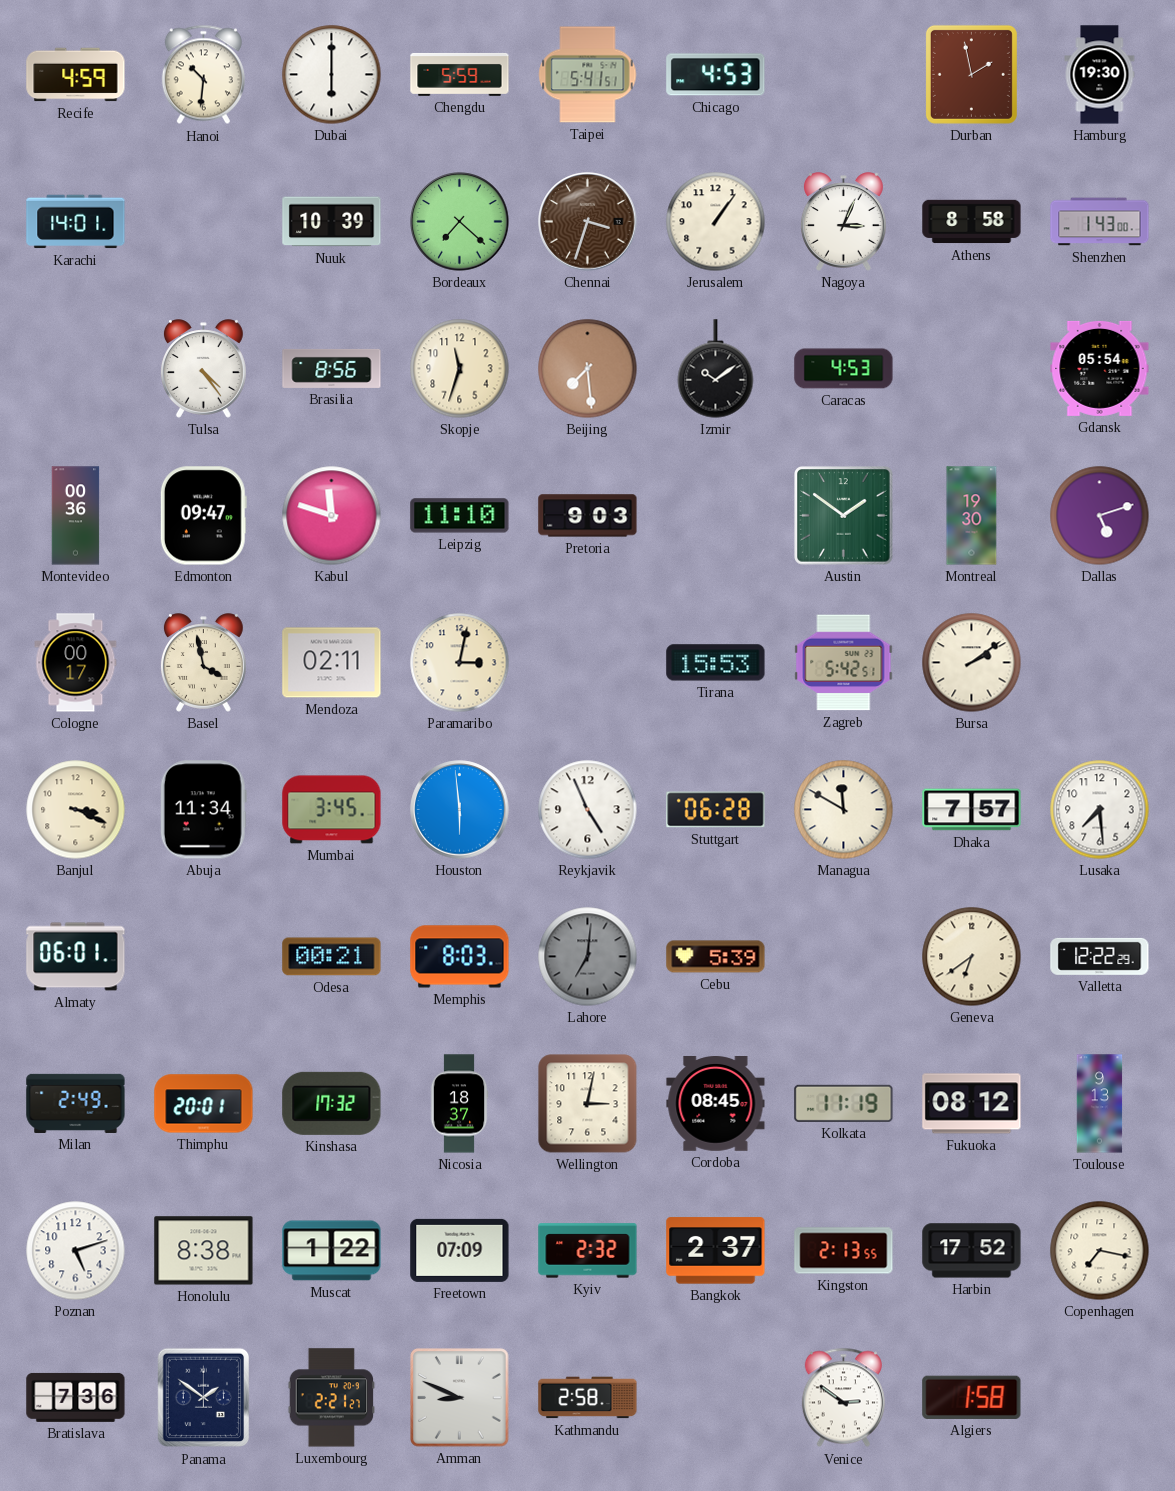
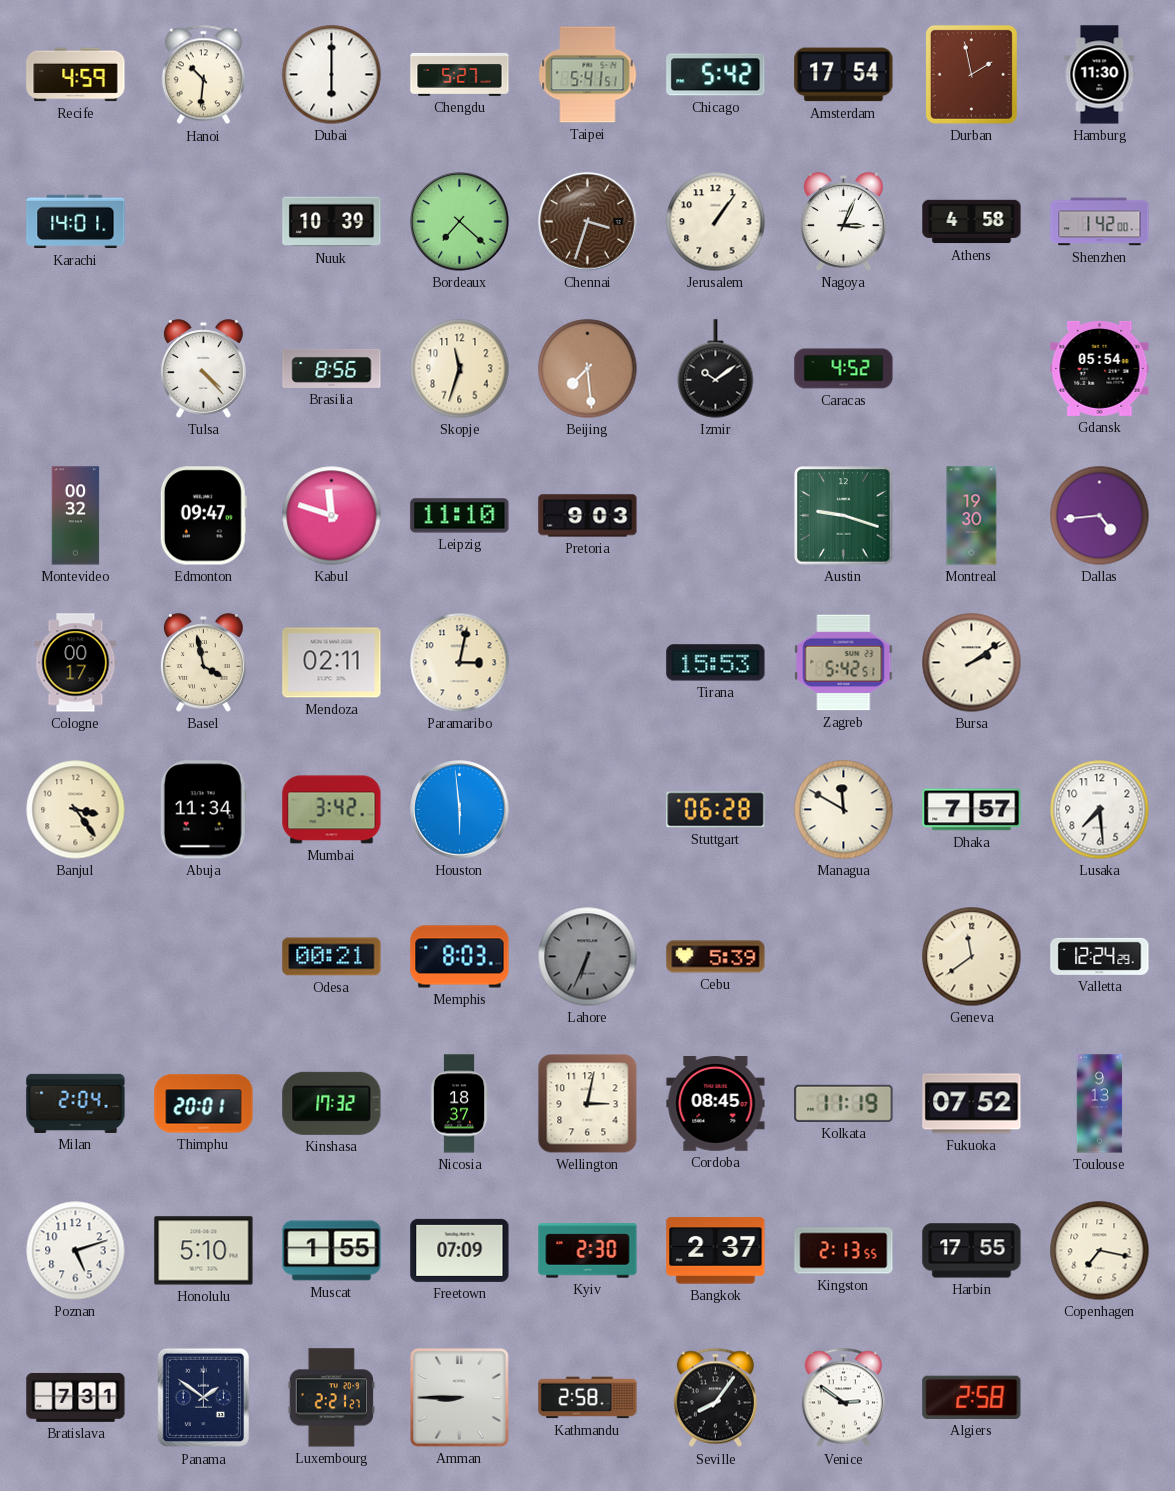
Chengdu: 5:59 -> 5:27
Chicago: 4:53 -> 5:42
Amsterdam: none -> 17:54
Hamburg: 19:30 -> 11:30
Athens: 8:58 -> 4:58
Shenzhen: 1:43 -> 1:42
Tulsa: 4:24 -> 4:23
Caracas: 4:53 -> 4:52
Montevideo: 00:36 -> 00:32
Austin: 1:51 -> 9:18
Dallas: 5:12 -> 4:44
Banjul: 3:19 -> 3:24
Mumbai: 3:45 -> 3:42
Reykjavik: 4:56 -> none
Almaty: 06:01 -> none
Lahore: 7:01 -> 6:34
Geneva: 6:39 -> 11:39
Valletta: 12:22 -> 12:24
Milan: 2:49 -> 2:04
Fukuoka: 08:12 -> 07:52
Honolulu: 8:38 -> 5:10
Muscat: 1:22 -> 1:55
Kyiv: 2:32 -> 2:30
Harbin: 17:52 -> 17:55
Bratislava: 7:36 -> 7:31
Amman: 8:49 -> 8:45
Seville: none -> 8:06
Algiers: 1:58 -> 2:58
